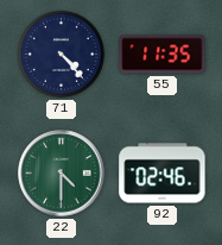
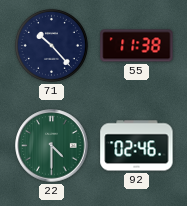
71: 4:23 -> 10:23
55: 11:35 -> 11:38
